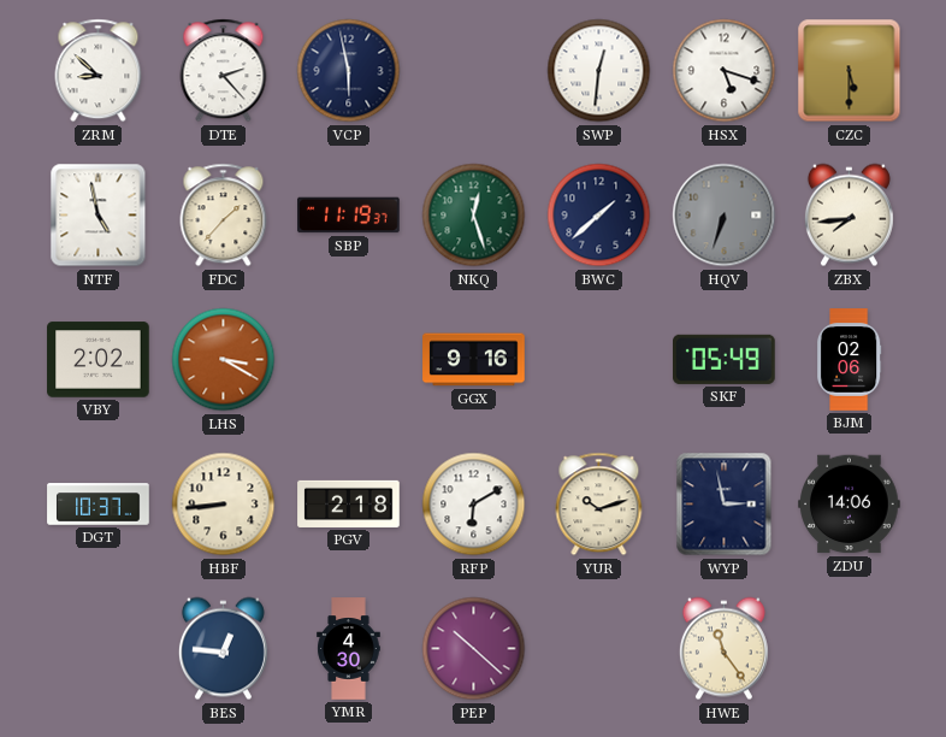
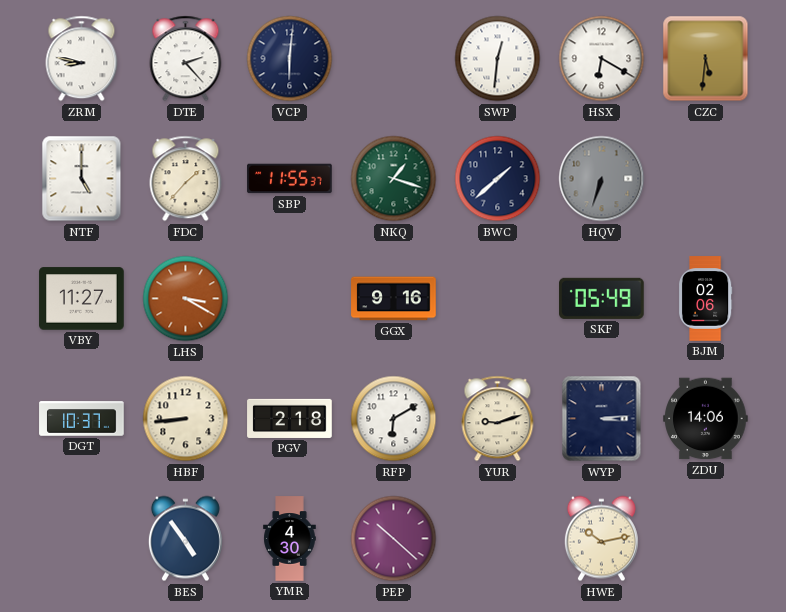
ZRM: 8:52 -> 8:47
VCP: 5:58 -> 6:01
HSX: 5:18 -> 6:20
CZC: 5:30 -> 5:31
NTF: 4:58 -> 5:00
SBP: 11:19 -> 11:55
NKQ: 12:27 -> 1:18
ZBX: 7:44 -> none
VBY: 2:02 -> 11:27
YUR: 10:12 -> 9:12
WYP: 2:58 -> 3:14
BES: 12:46 -> 4:54
HWE: 11:24 -> 10:13
